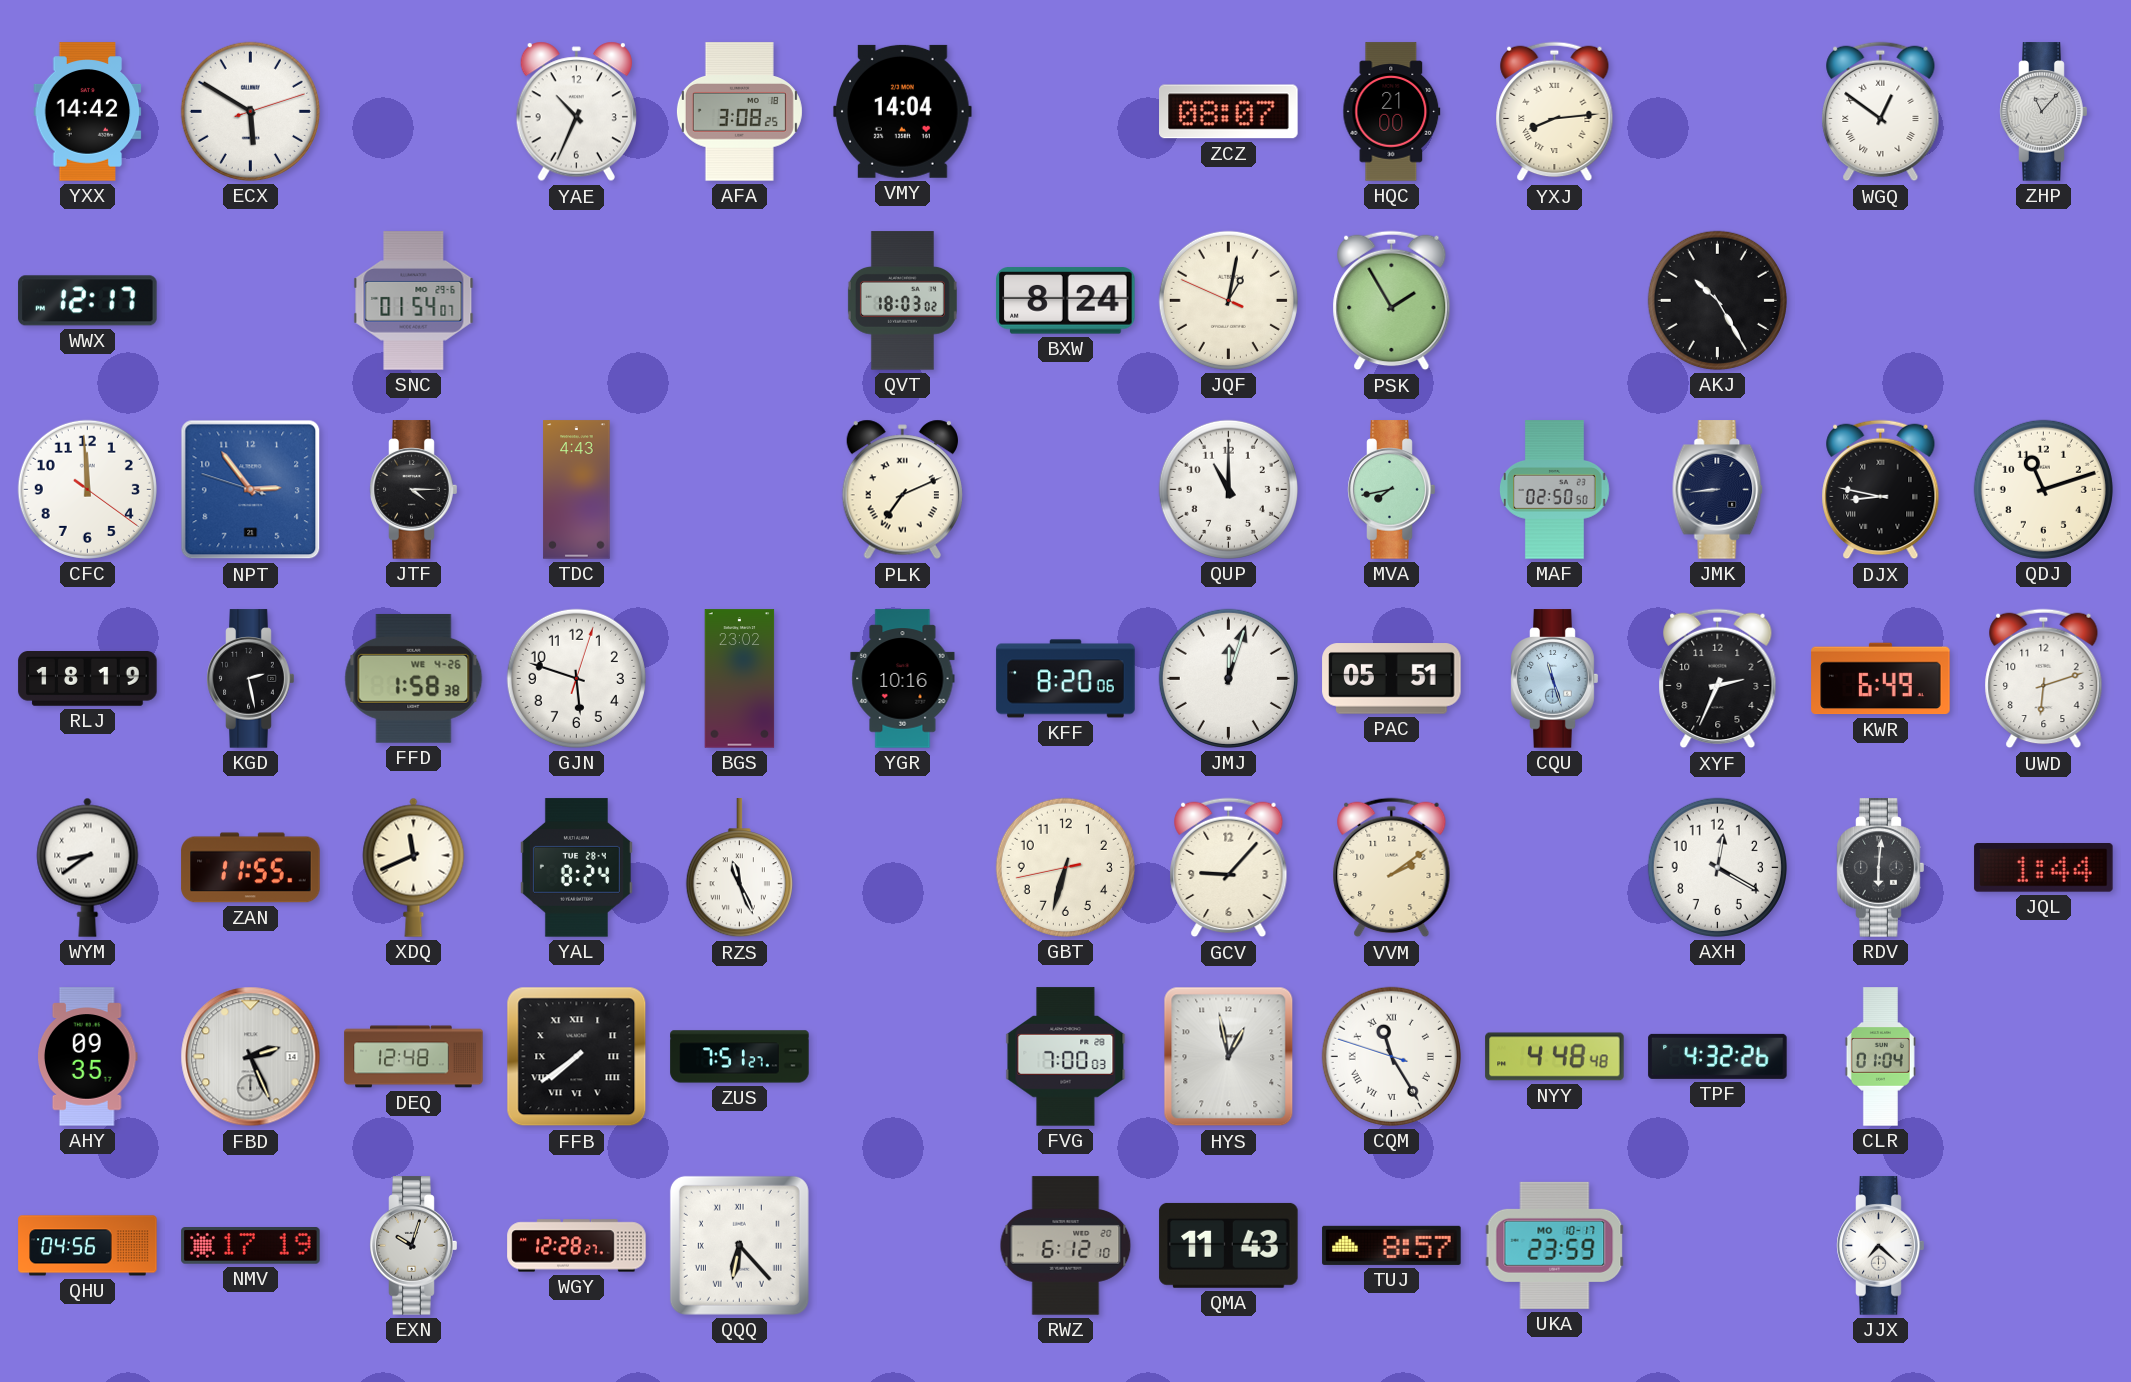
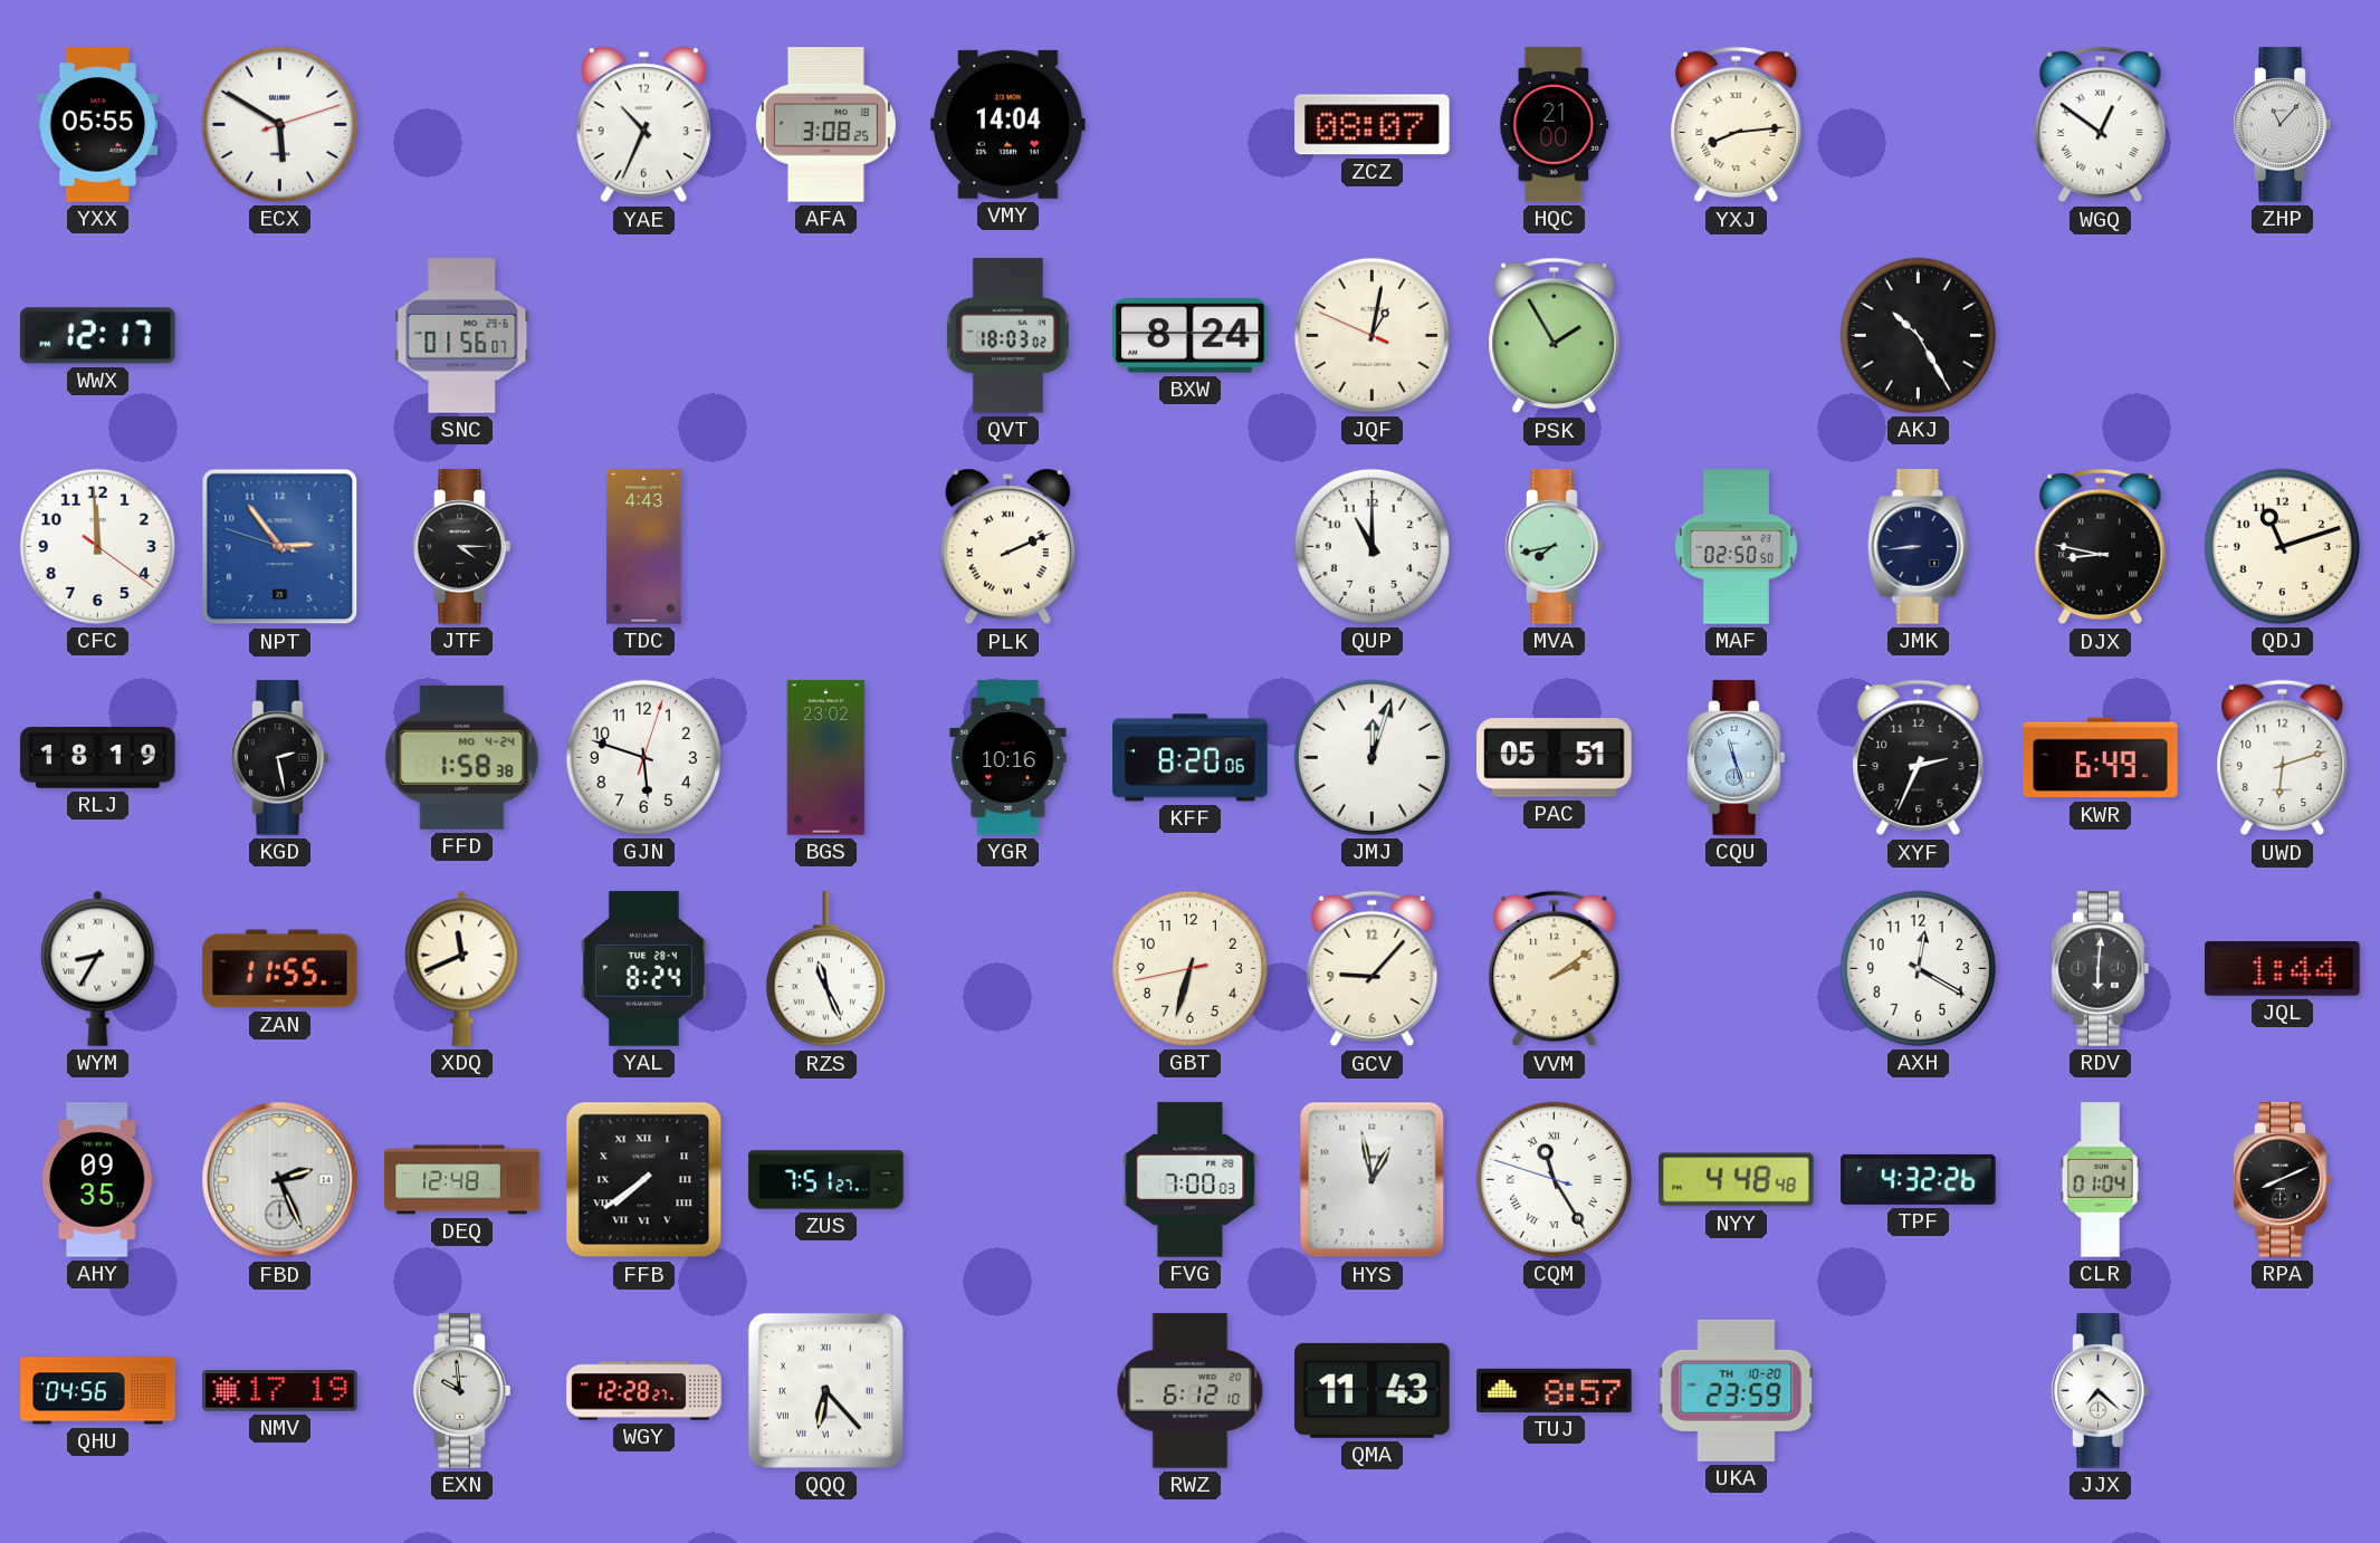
YXX: 14:42 -> 05:55
SNC: 01:54 -> 01:56
PLK: 7:11 -> 2:11
FFD date: WE 4-26 -> MO 4-24
WYM: 8:39 -> 8:35
RPA: none -> 8:11
EXN: 10:03 -> 9:59
UKA date: MO 10-17 -> TH 10-20
